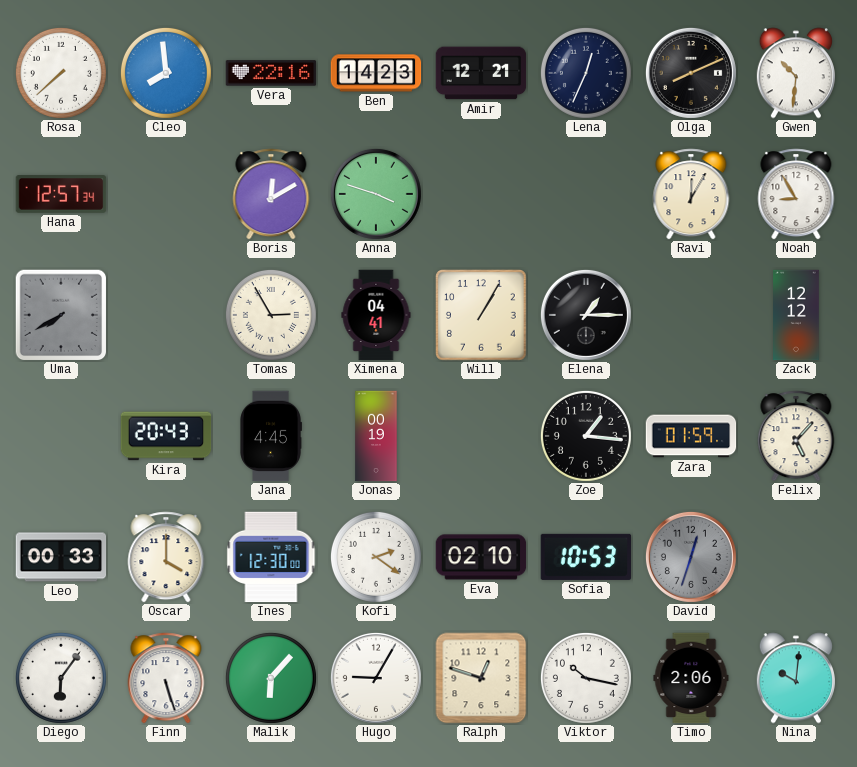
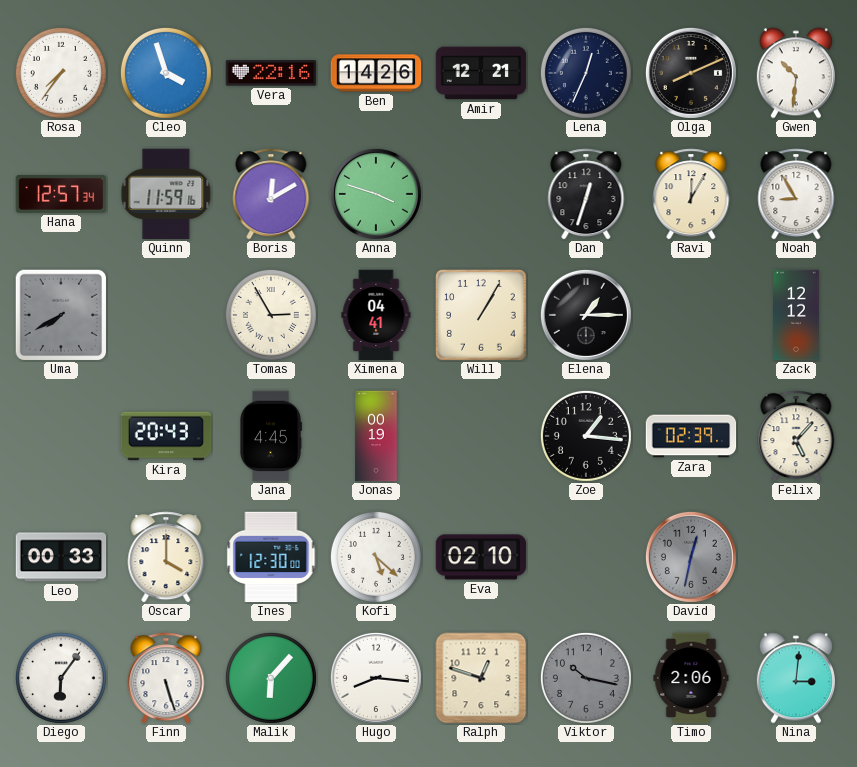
Rosa: 7:38 -> 7:36
Cleo: 7:59 -> 3:57
Ben: 14:23 -> 14:26
Quinn: none -> 11:59
Dan: none -> 12:33
Zara: 01:59 -> 02:39
Kofi: 2:21 -> 5:22
Sofia: 10:53 -> none
David: 12:33 -> 12:32
Hugo: 9:05 -> 8:16
Viktor dial: white -> grey
Nina: 10:01 -> 3:01
